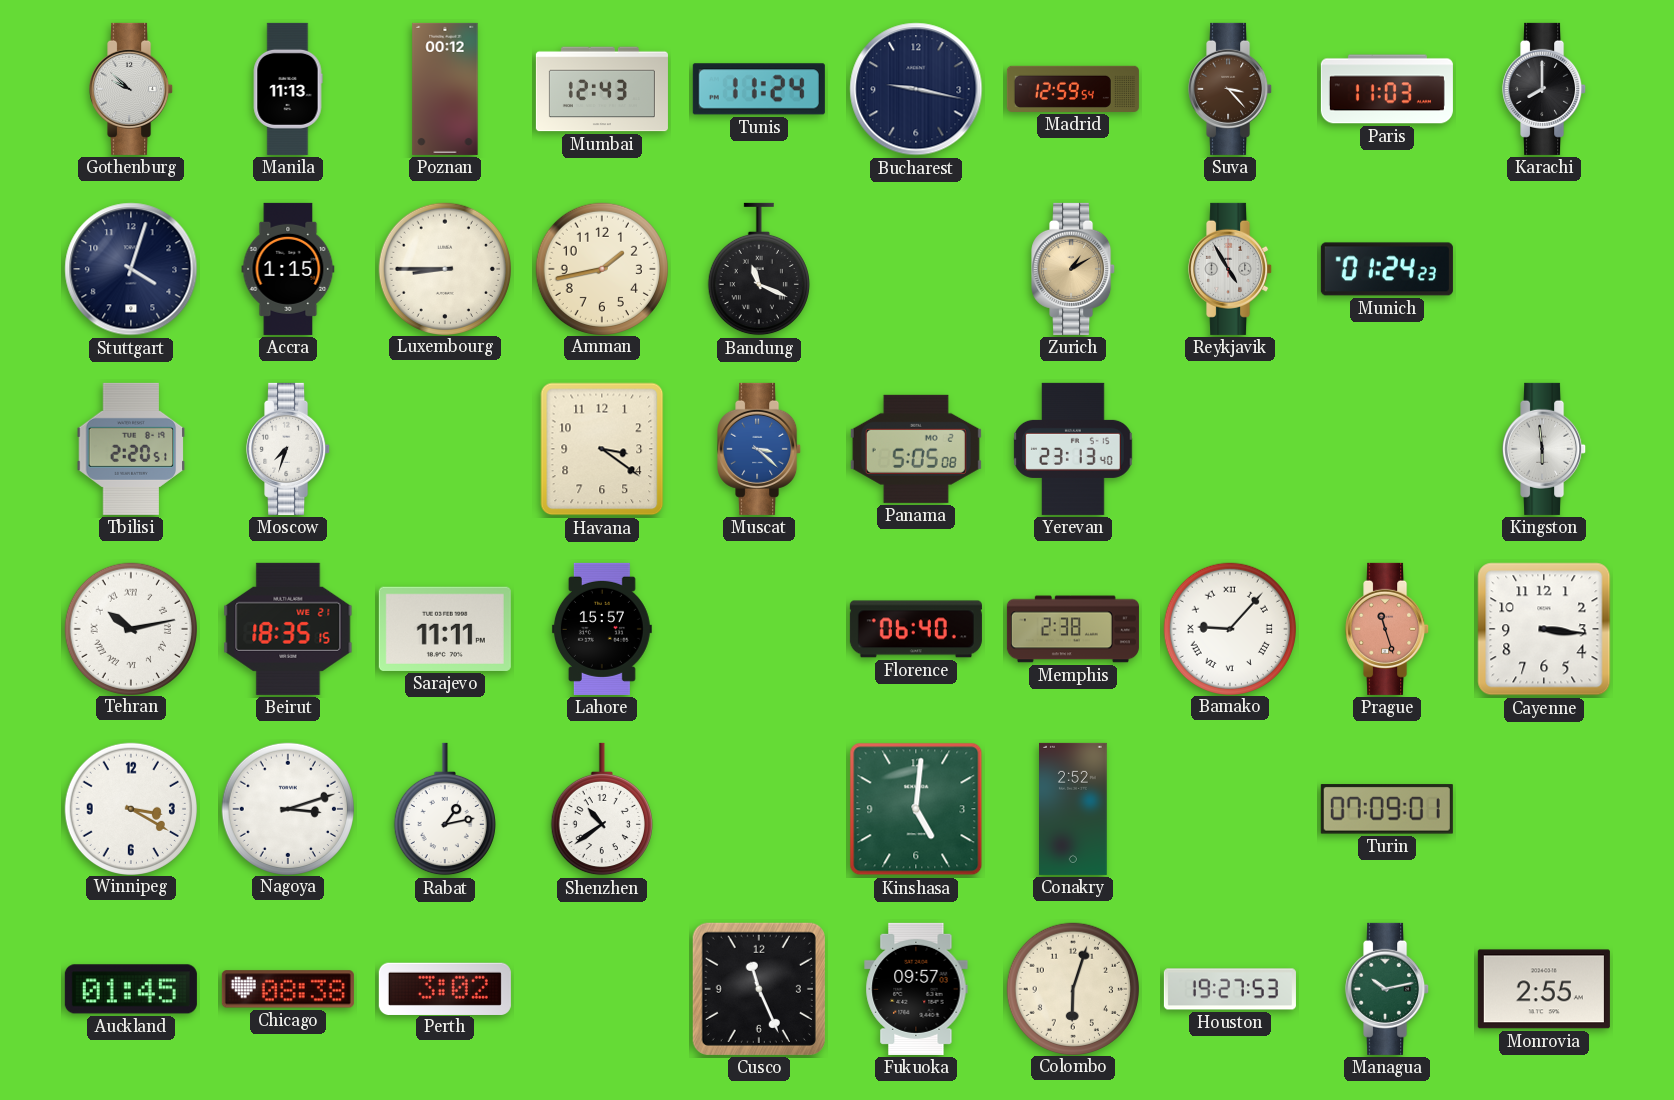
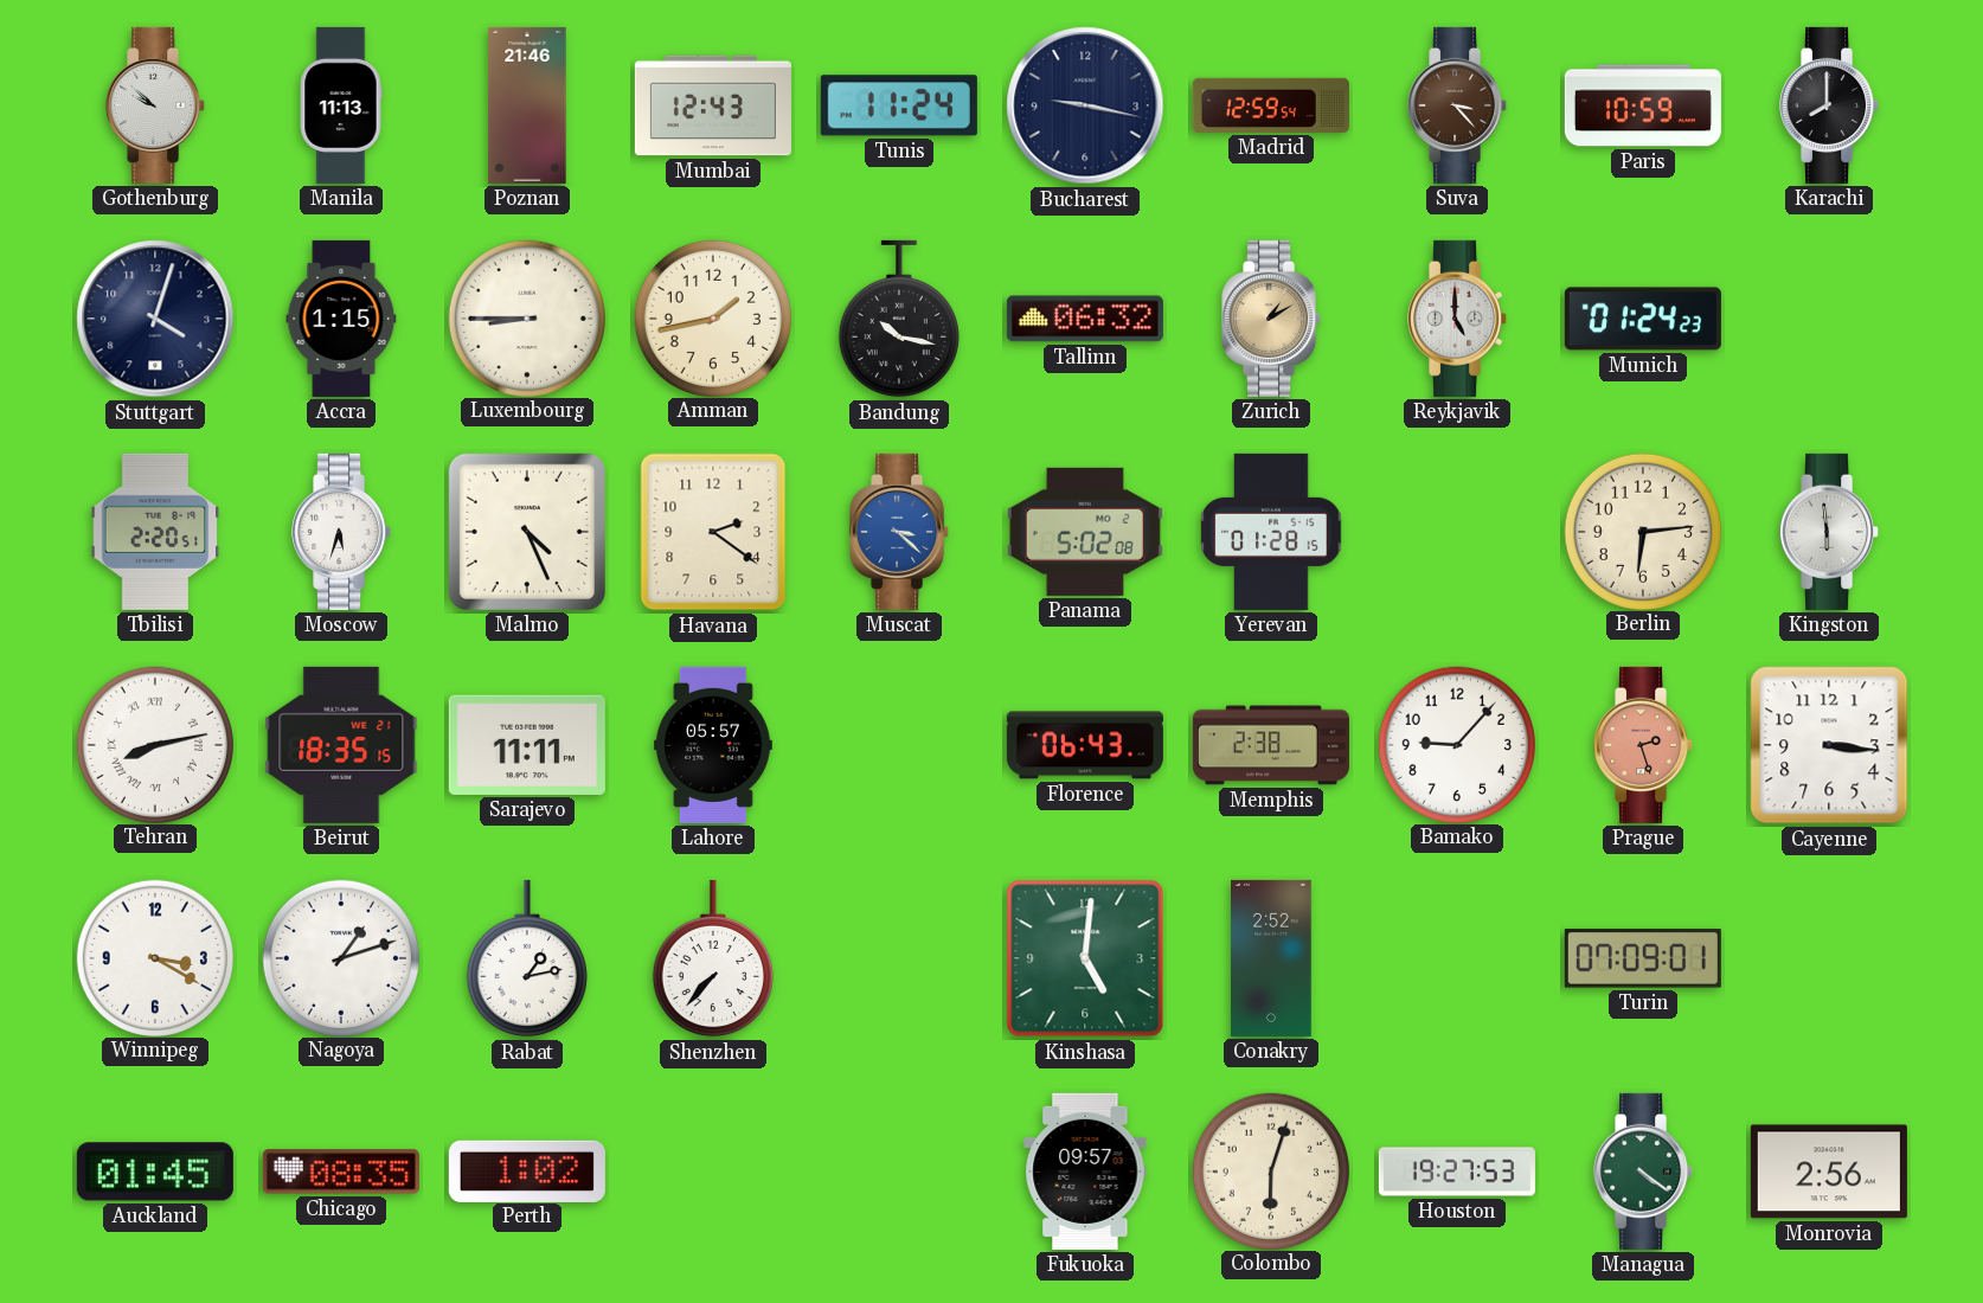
Poznan: 00:12 -> 21:46
Paris: 11:03 -> 10:59
Bandung: 11:19 -> 10:17
Tallinn: none -> 06:32
Reykjavik: 4:55 -> 5:00
Moscow: 7:33 -> 5:33
Malmo: none -> 4:26
Havana: 3:21 -> 2:21
Panama: 5:05 -> 5:02
Yerevan: 23:13 -> 01:28
Berlin: none -> 6:14
Tehran: 10:13 -> 8:13
Lahore: 15:57 -> 05:57
Florence: 06:40 -> 06:43
Bamako numerals: Roman -> Arabic
Prague: 11:27 -> 2:27
Nagoya: 3:12 -> 1:12
Shenzhen: 10:39 -> 7:37
Chicago: 08:38 -> 08:35
Perth: 3:02 -> 1:02
Cusco: 11:26 -> none
Managua: 10:13 -> 4:21
Monrovia: 2:55 -> 2:56
